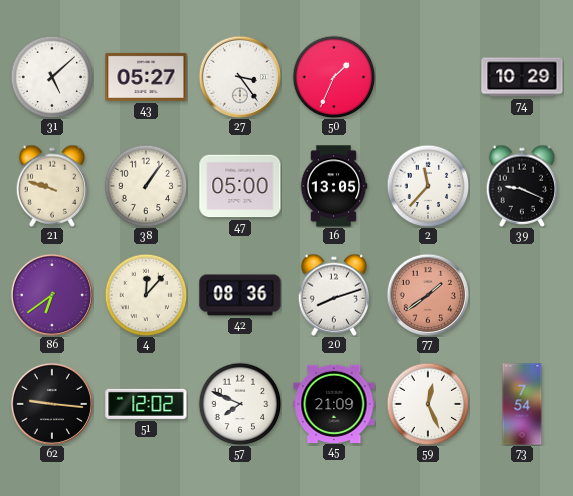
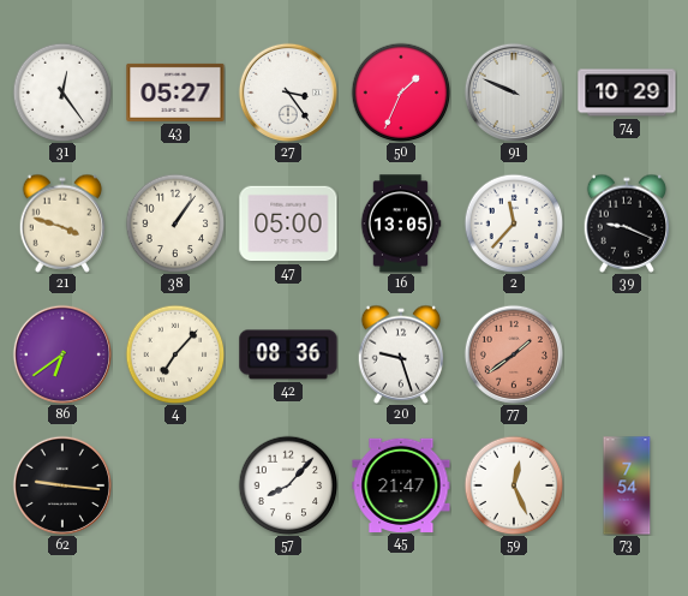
31: 5:08 -> 12:24
91: none -> 9:49
21: 9:48 -> 3:48
4: 12:07 -> 7:07
20: 8:12 -> 9:27
51: 12:02 -> none
57: 7:49 -> 8:07
45: 21:09 -> 21:47
